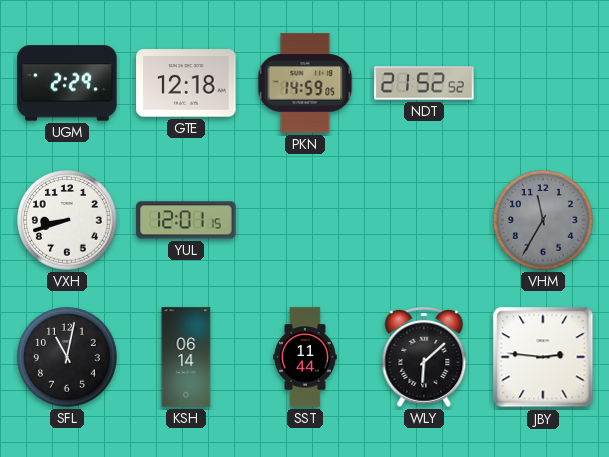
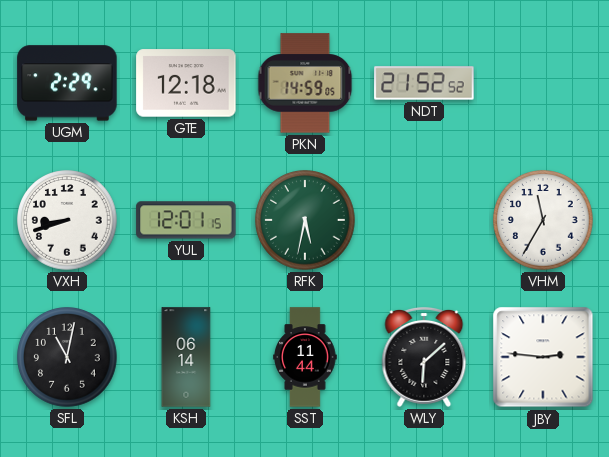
RFK: none -> 5:32
VHM dial: grey -> white
